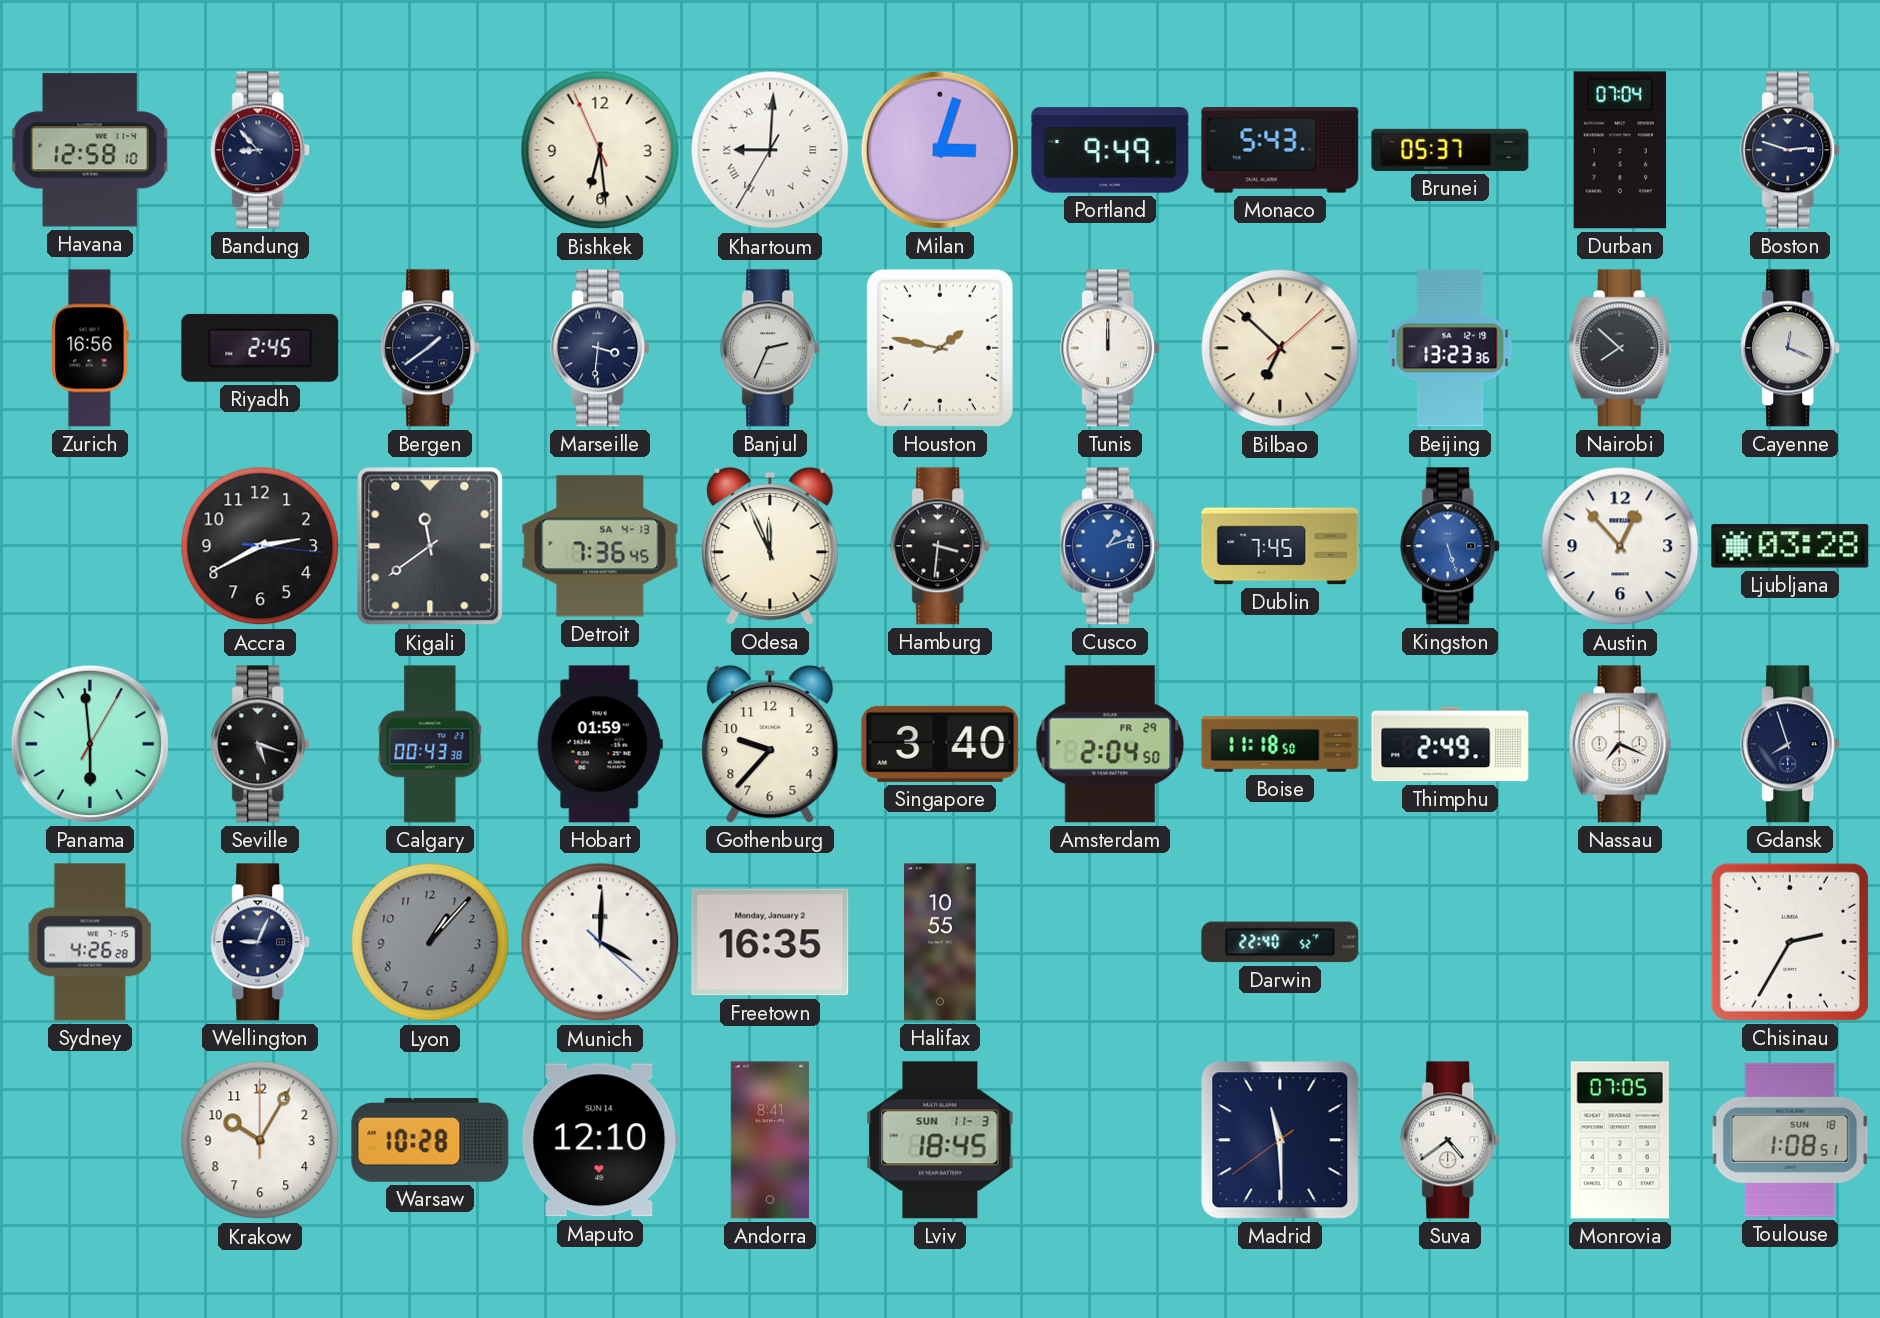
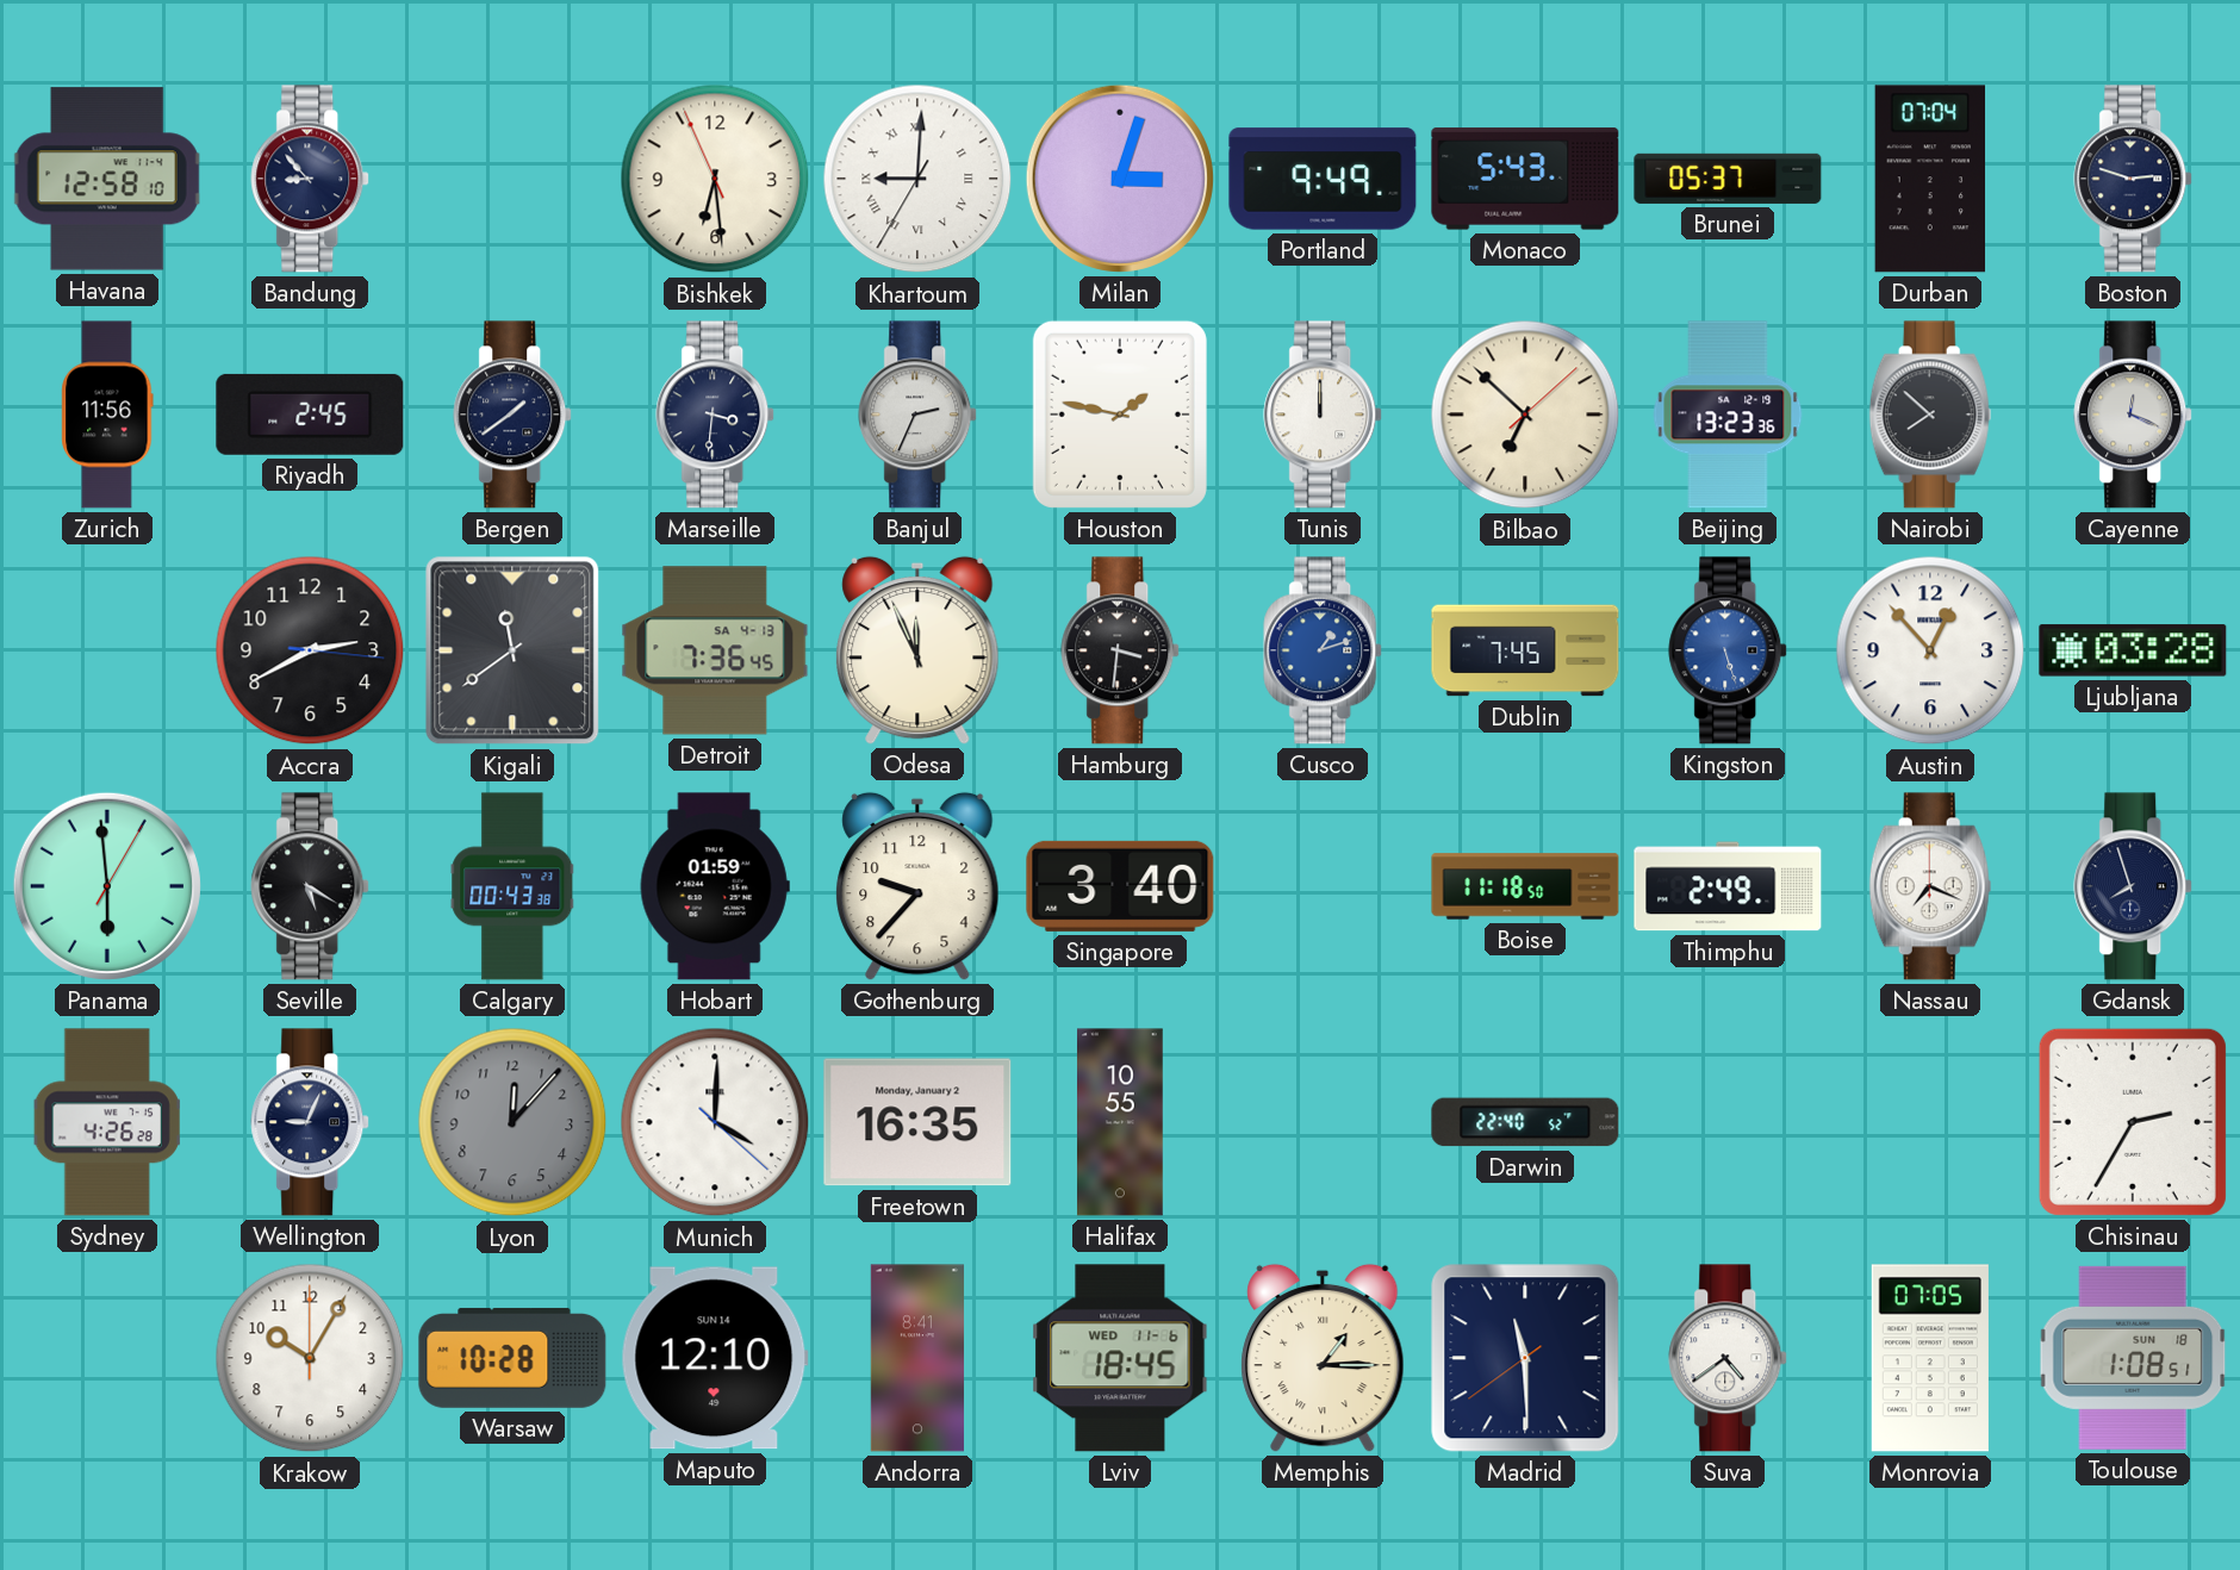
Zurich: 16:56 -> 11:56
Seville: 5:18 -> 5:20
Amsterdam: 2:04 -> none
Lyon: 1:07 -> 12:07
Lviv date: SUN 11-3 -> WED 11-6
Memphis: none -> 1:15
